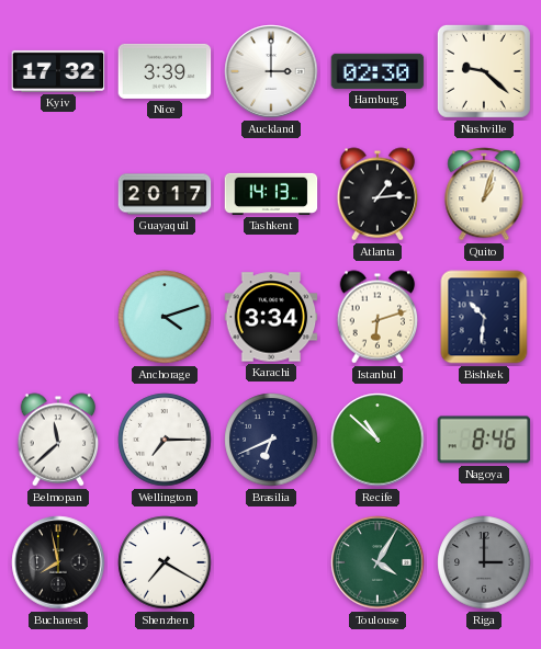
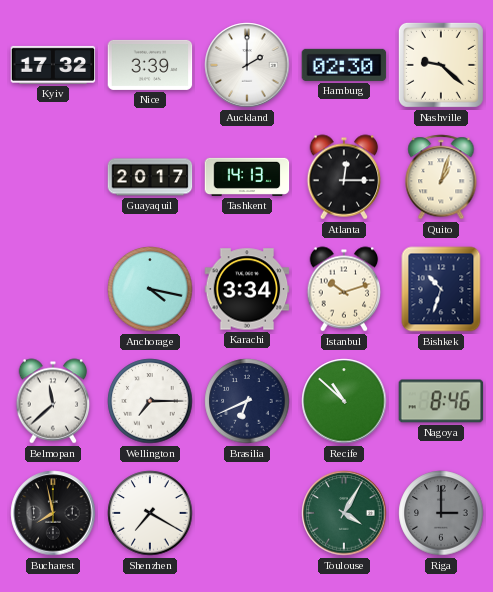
Auckland: 3:00 -> 2:00
Atlanta: 1:14 -> 12:15
Anchorage: 4:12 -> 4:17
Istanbul: 6:12 -> 10:12
Bishkek: 10:31 -> 10:33
